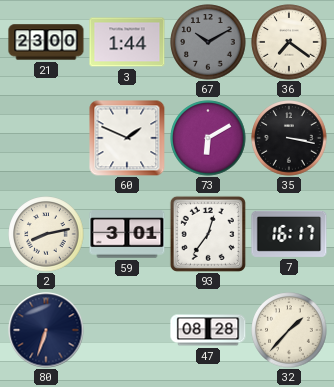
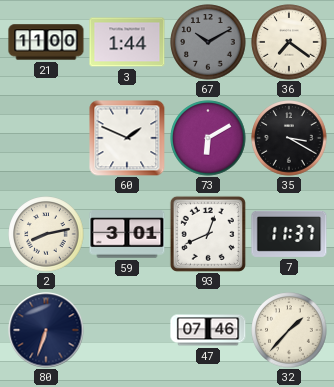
21: 23:00 -> 11:00
35: 3:17 -> 3:20
93: 12:36 -> 12:41
7: 16:17 -> 11:37
47: 08:28 -> 07:46
